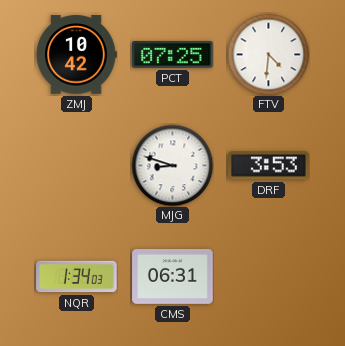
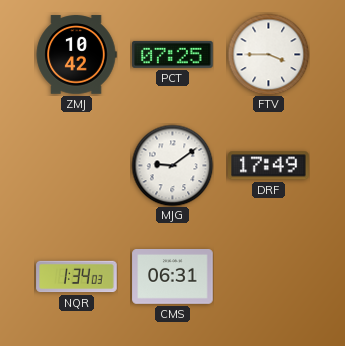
FTV: 4:31 -> 3:45
MJG: 8:48 -> 9:09
DRF: 3:53 -> 17:49
